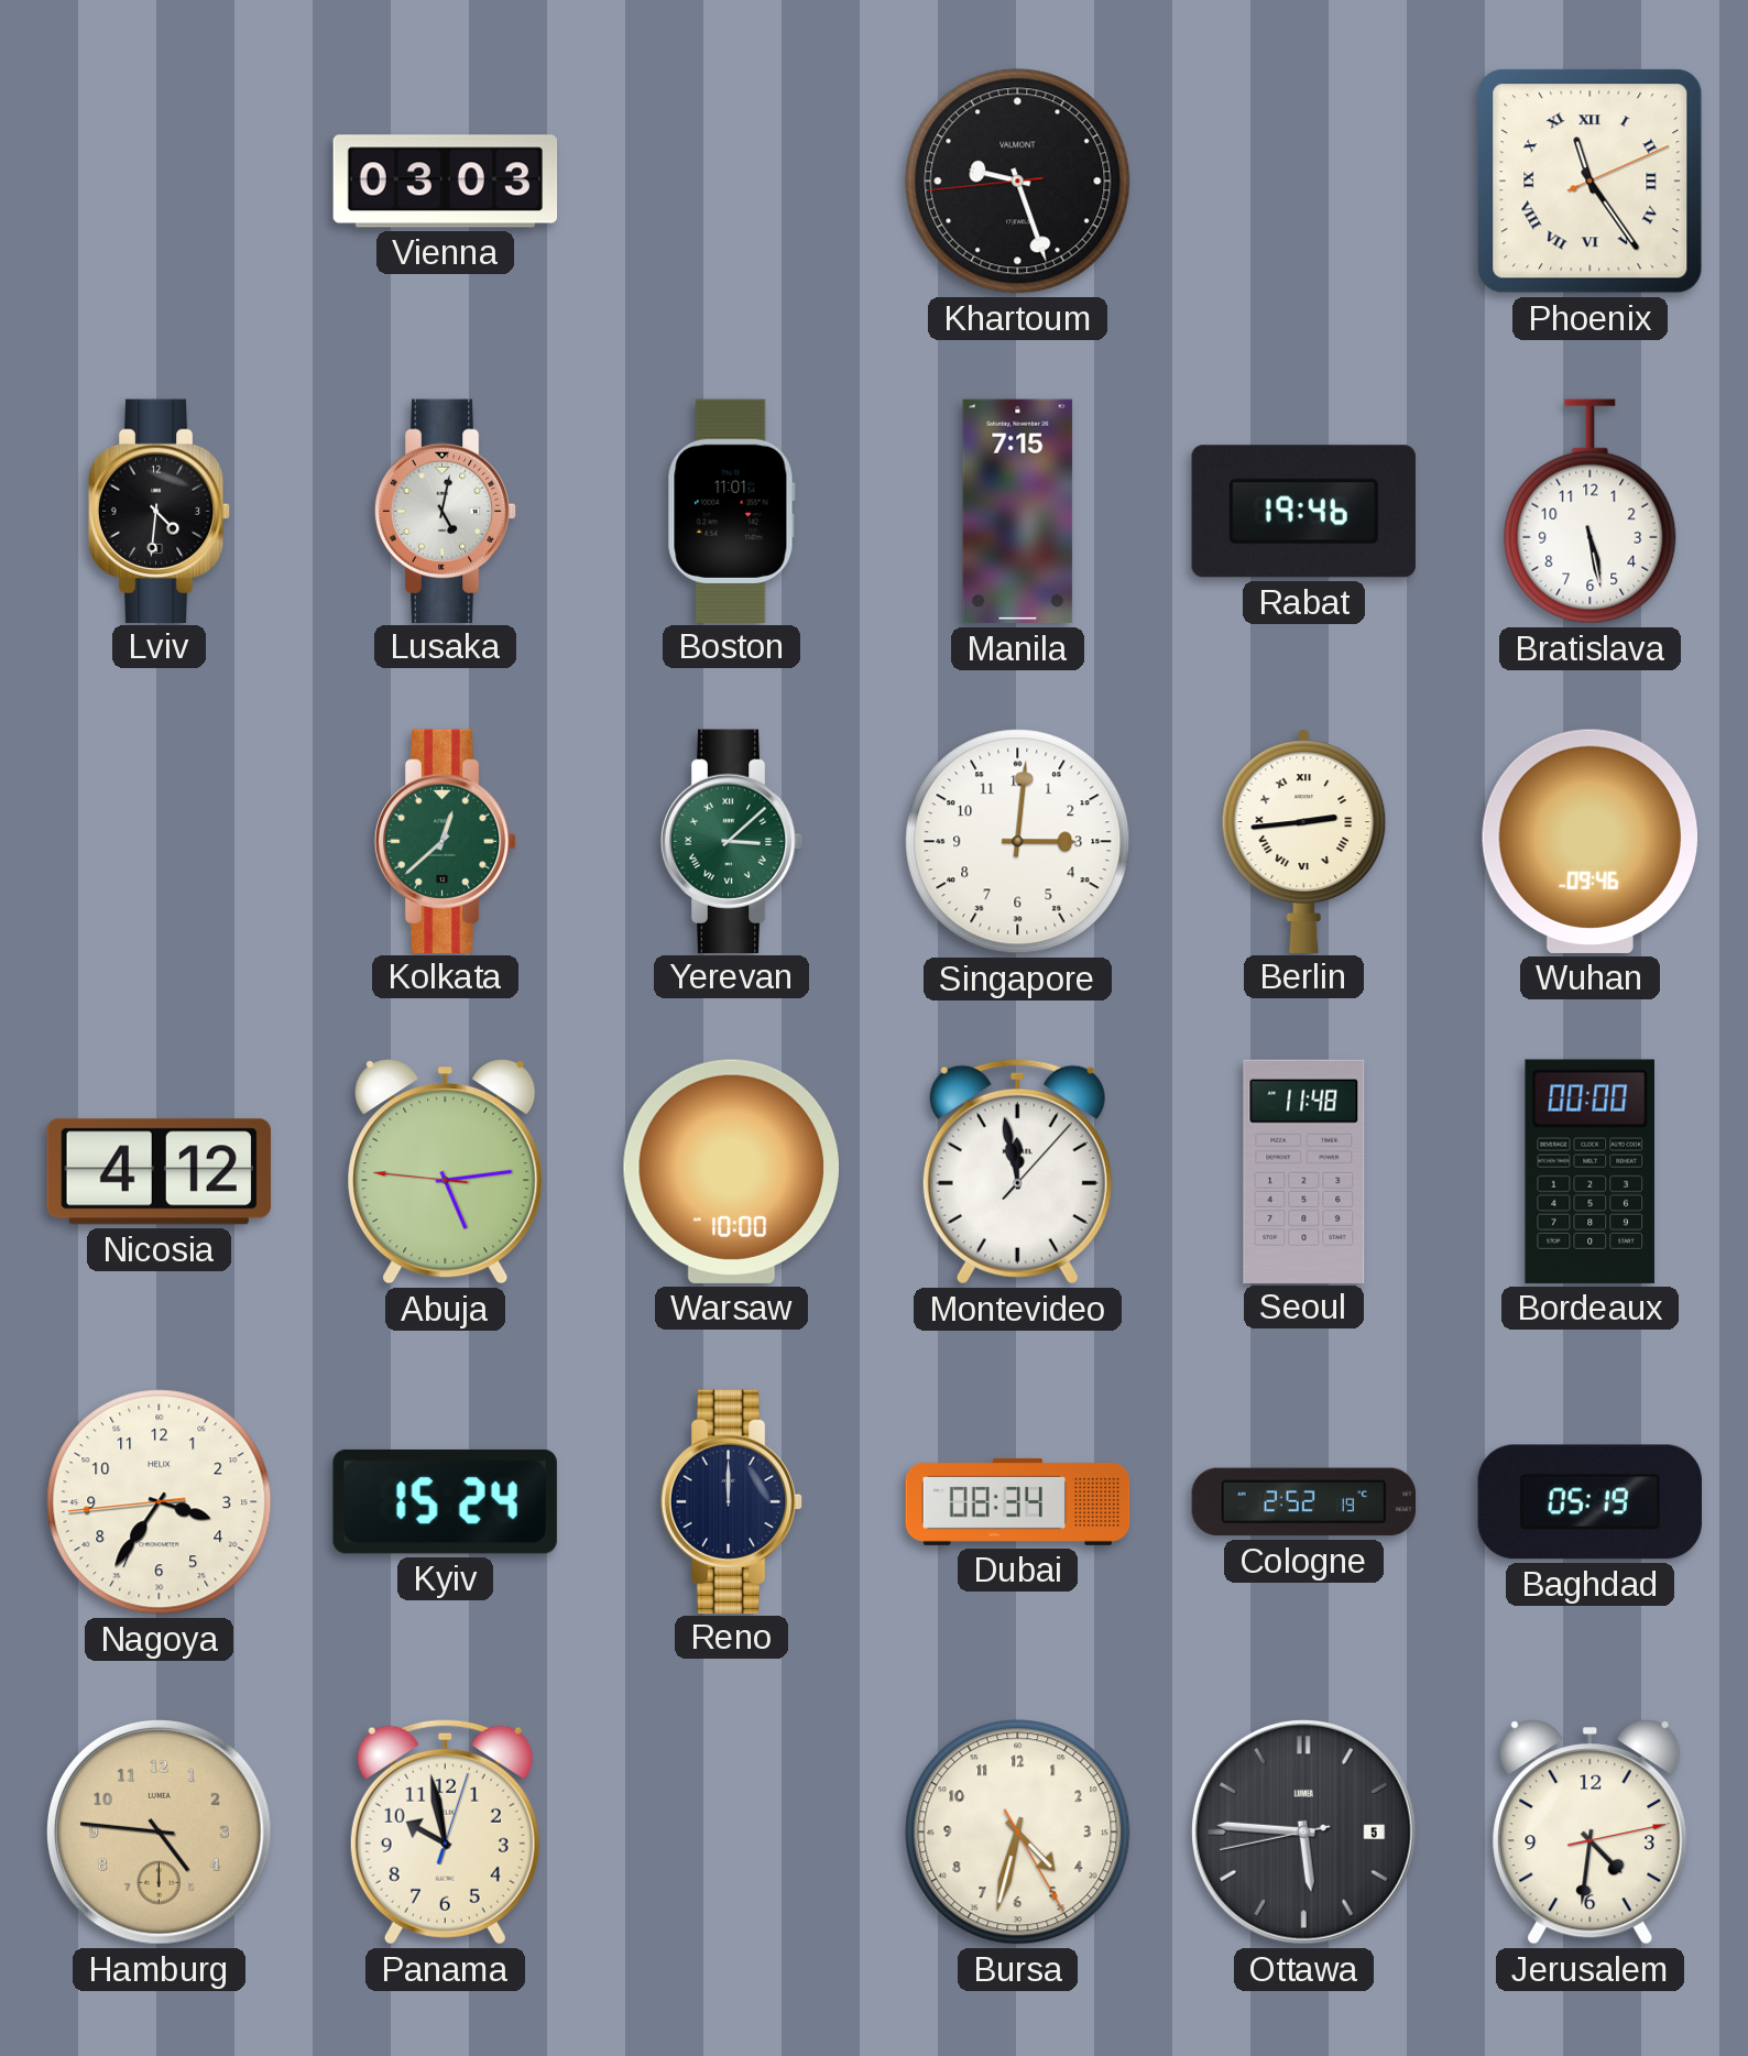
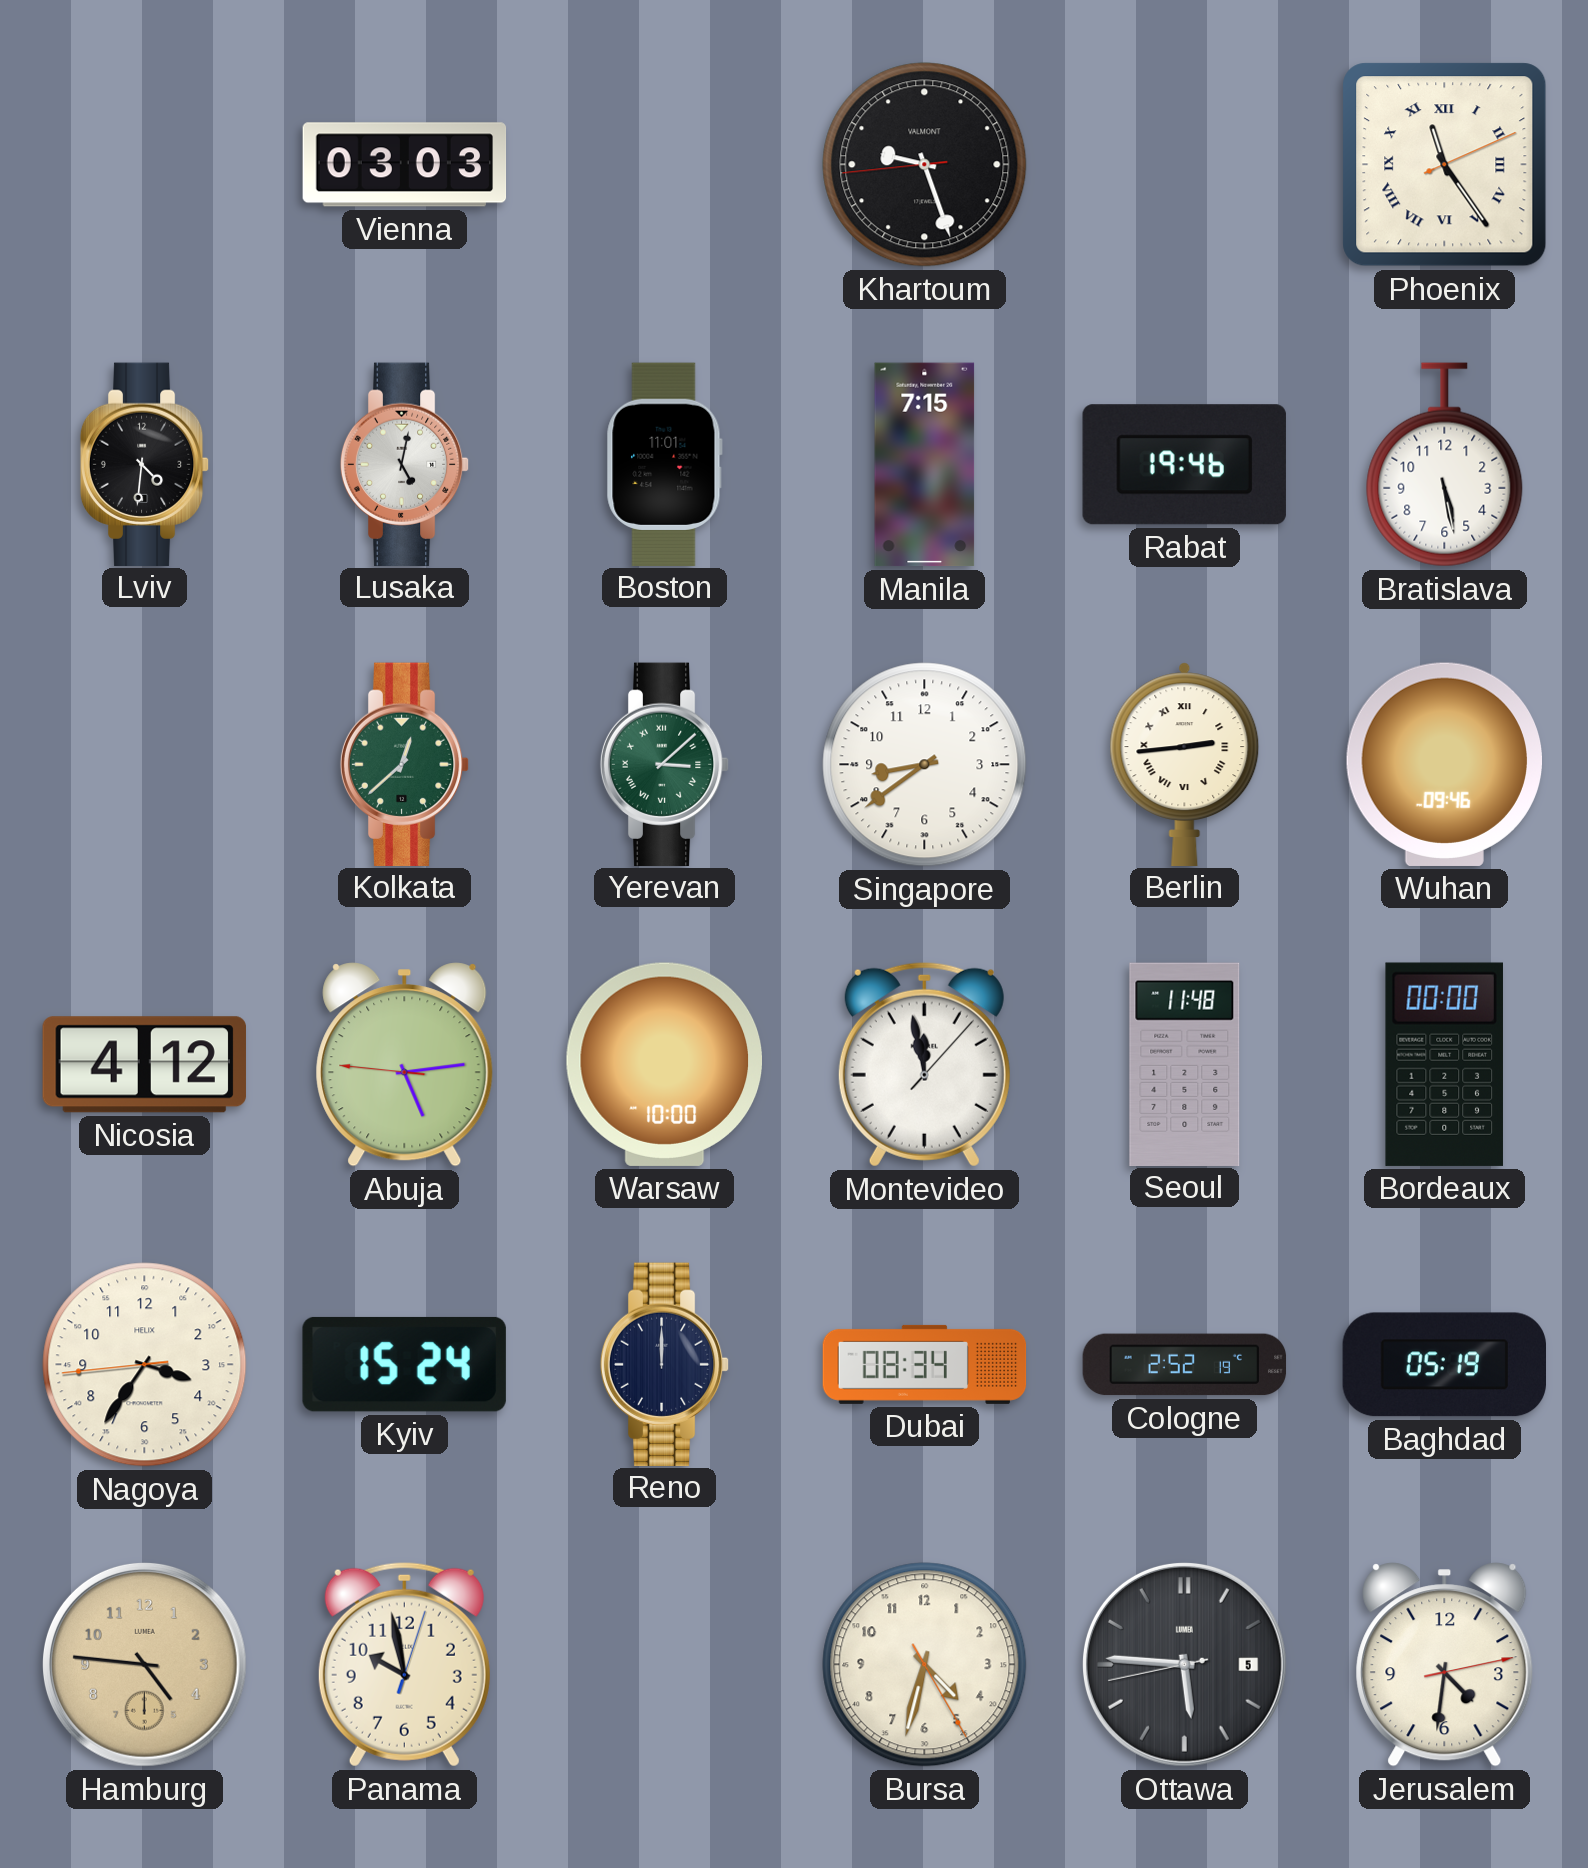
Singapore: 3:01 -> 8:39
